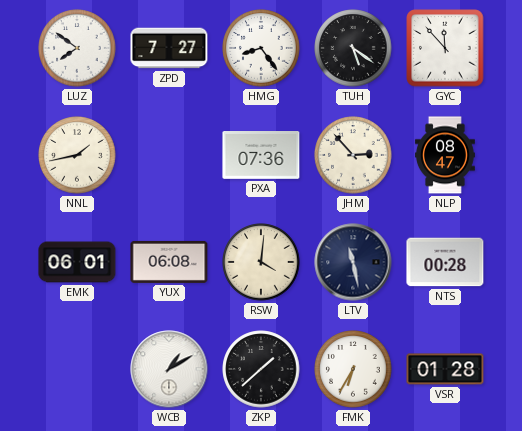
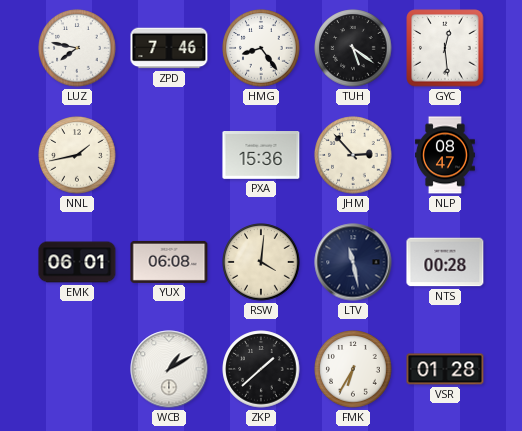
LUZ: 7:51 -> 7:47
ZPD: 7:27 -> 7:46
GYC: 11:53 -> 12:29
PXA: 07:36 -> 15:36
